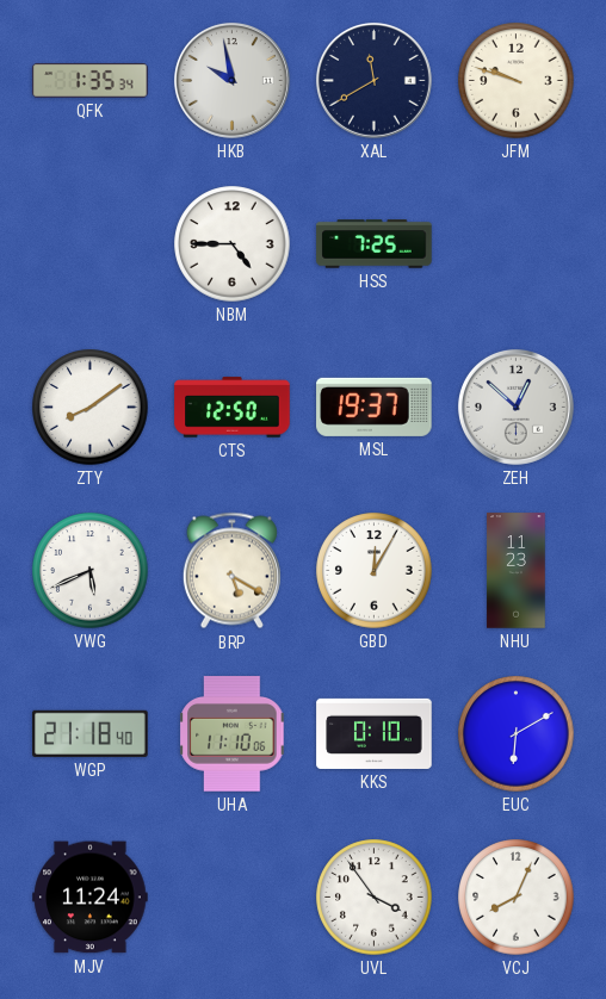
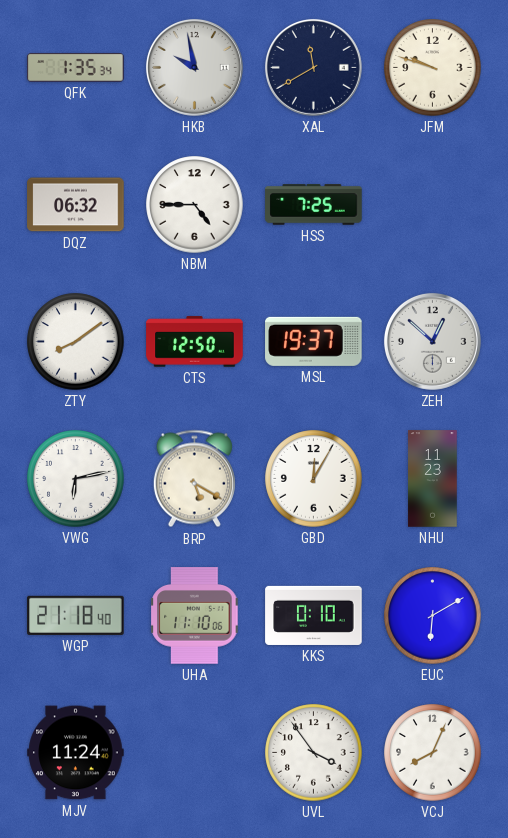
DQZ: none -> 06:32
VWG: 5:41 -> 6:13
